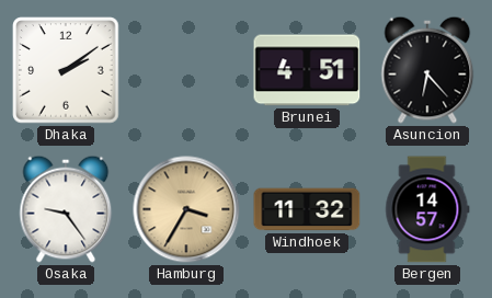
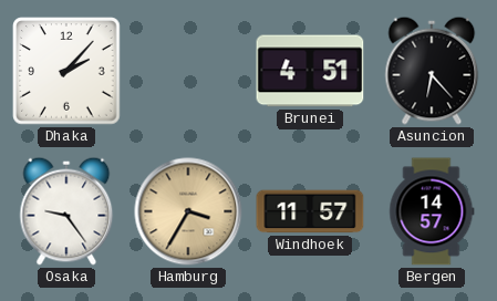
Dhaka: 2:09 -> 2:07
Windhoek: 11:32 -> 11:57
